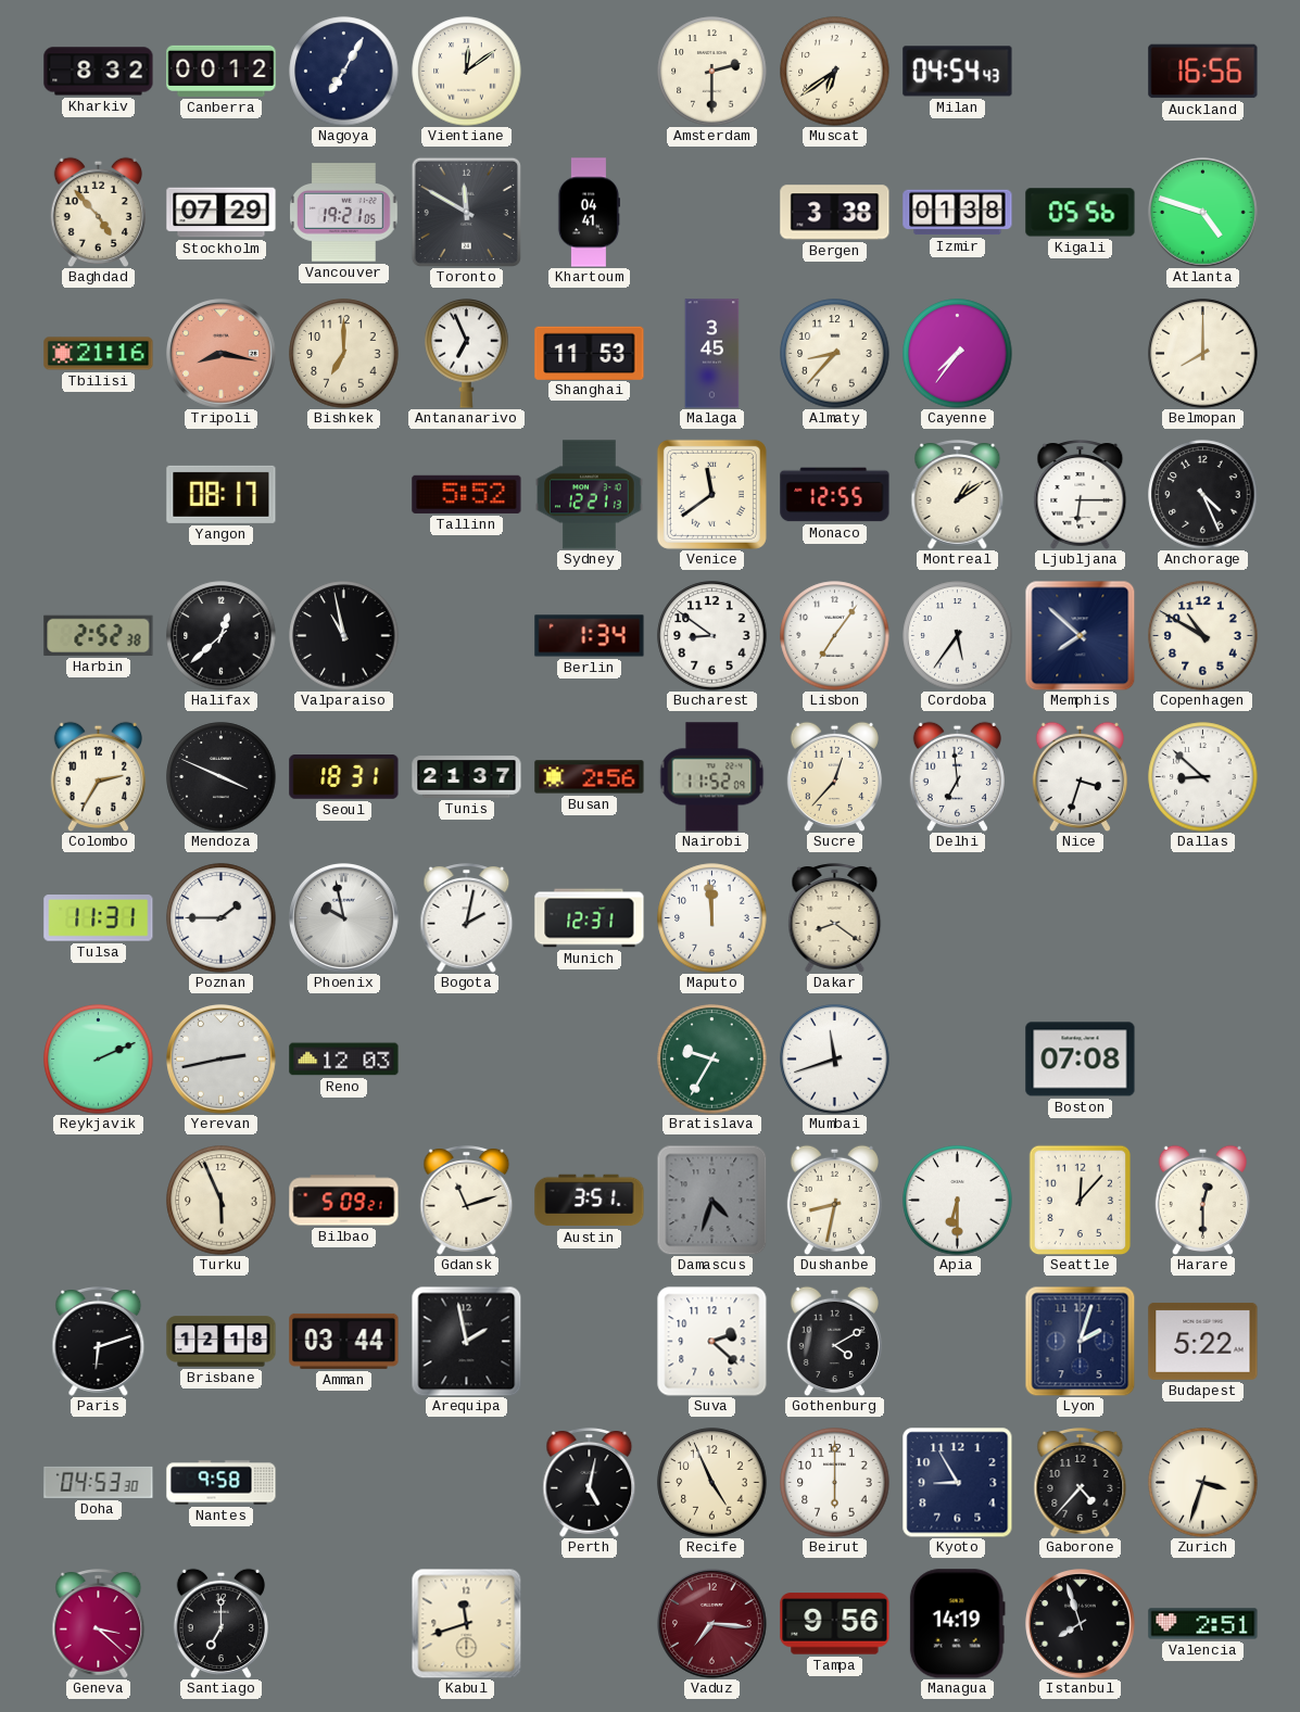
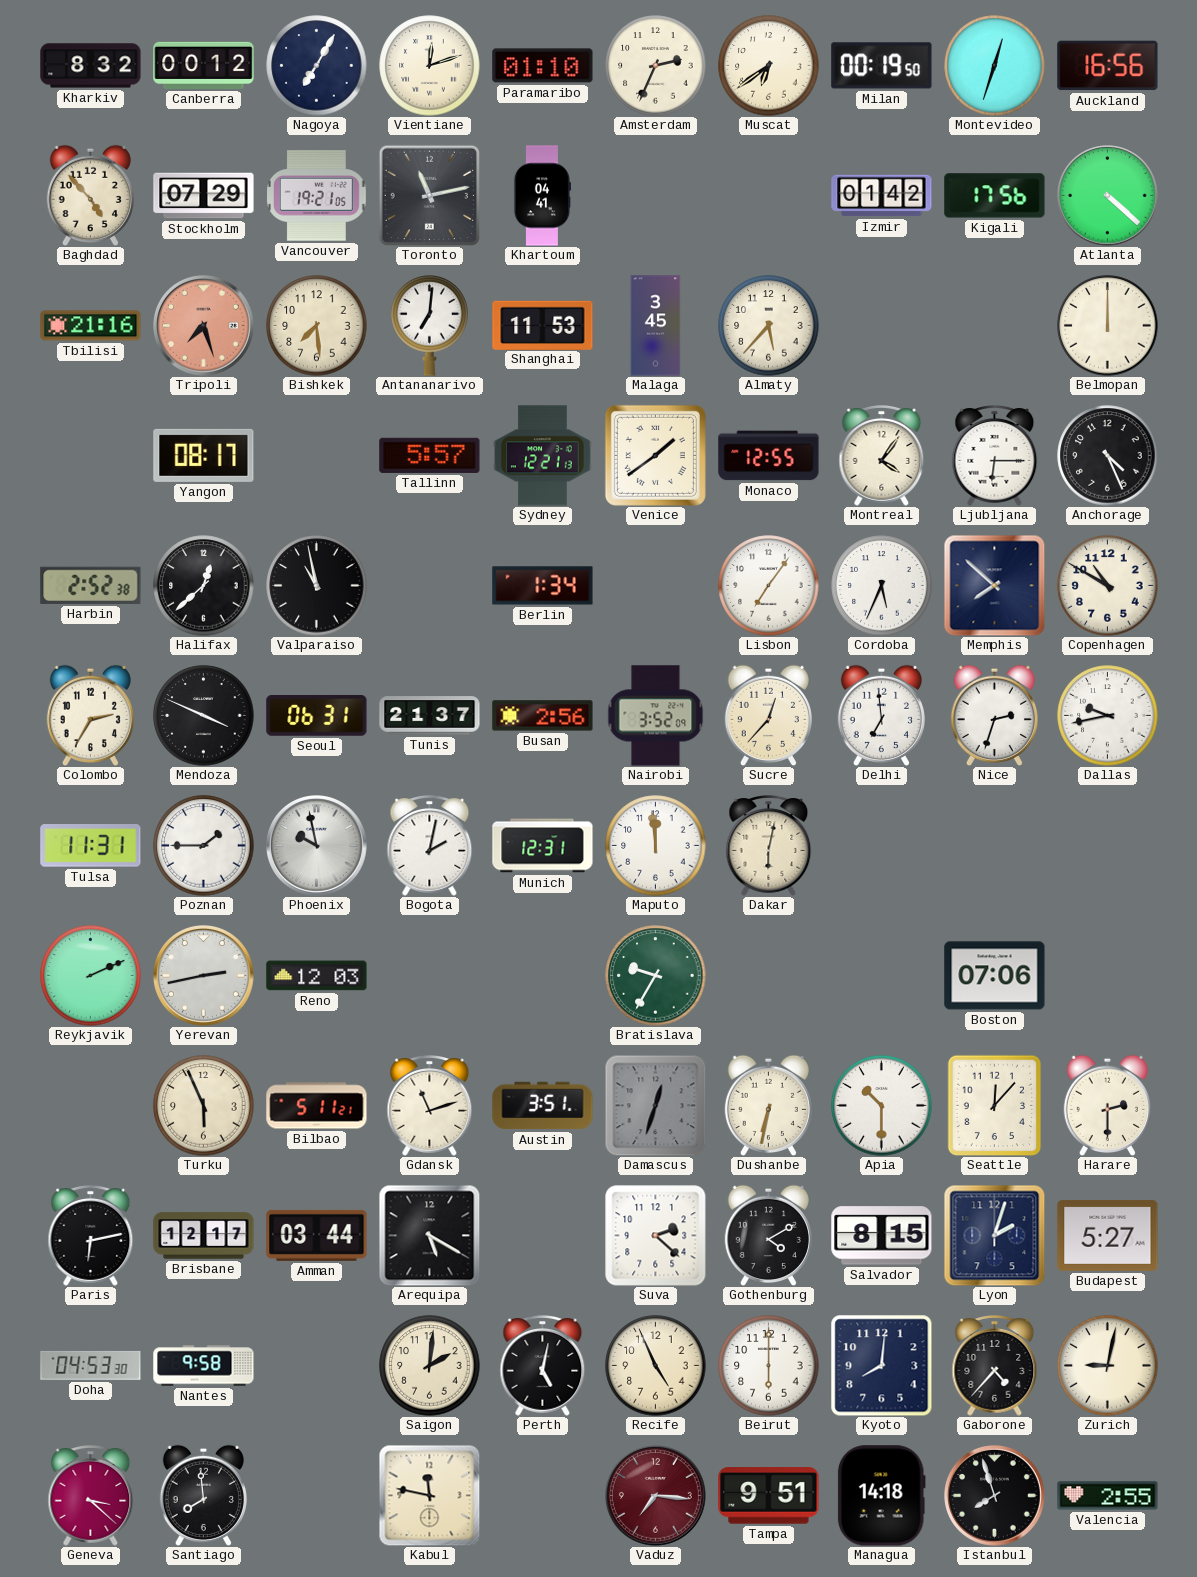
Vientiane: 12:09 -> 12:12
Paramaribo: none -> 01:10
Amsterdam: 2:30 -> 2:34
Milan: 04:54 -> 00:19
Montevideo: none -> 12:33
Toronto: 11:50 -> 11:13
Bergen: 3:38 -> none
Izmir: 01:38 -> 01:42
Kigali: 05:56 -> 17:56
Atlanta: 4:48 -> 4:22
Tripoli: 8:17 -> 7:27
Bishkek: 7:00 -> 7:29
Antananarivo: 6:56 -> 7:01
Almaty: 8:37 -> 5:37
Cayenne: 7:36 -> none
Belmopan: 8:00 -> 12:00
Tallinn: 5:52 -> 5:57
Venice: 11:39 -> 1:39
Montreal: 1:09 -> 4:06
Bucharest: 8:51 -> none
Cordoba: 5:36 -> 5:34
Seoul: 18:31 -> 06:31
Nairobi: 11:52 -> 3:52
Nice: 3:33 -> 2:33
Dallas: 8:52 -> 9:43
Dakar: 8:21 -> 6:02
Mumbai: 11:42 -> none
Boston: 07:08 -> 07:06
Bilbao: 5:09 -> 5:11
Damascus: 4:33 -> 12:33
Dushanbe: 8:32 -> 6:32
Apia: 6:30 -> 10:30
Harare: 12:30 -> 2:30
Paris: 6:12 -> 6:13
Brisbane: 12:18 -> 12:17
Arequipa: 1:58 -> 5:20
Salvador: none -> 8:15
Budapest: 5:22 -> 5:27
Saigon: none -> 2:01
Kyoto: 8:55 -> 8:01
Zurich: 3:33 -> 9:02
Santiago: 7:00 -> 7:59
Kabul: 11:42 -> 11:47
Tampa: 9:56 -> 9:51
Managua: 14:19 -> 14:18
Valencia: 2:51 -> 2:55
